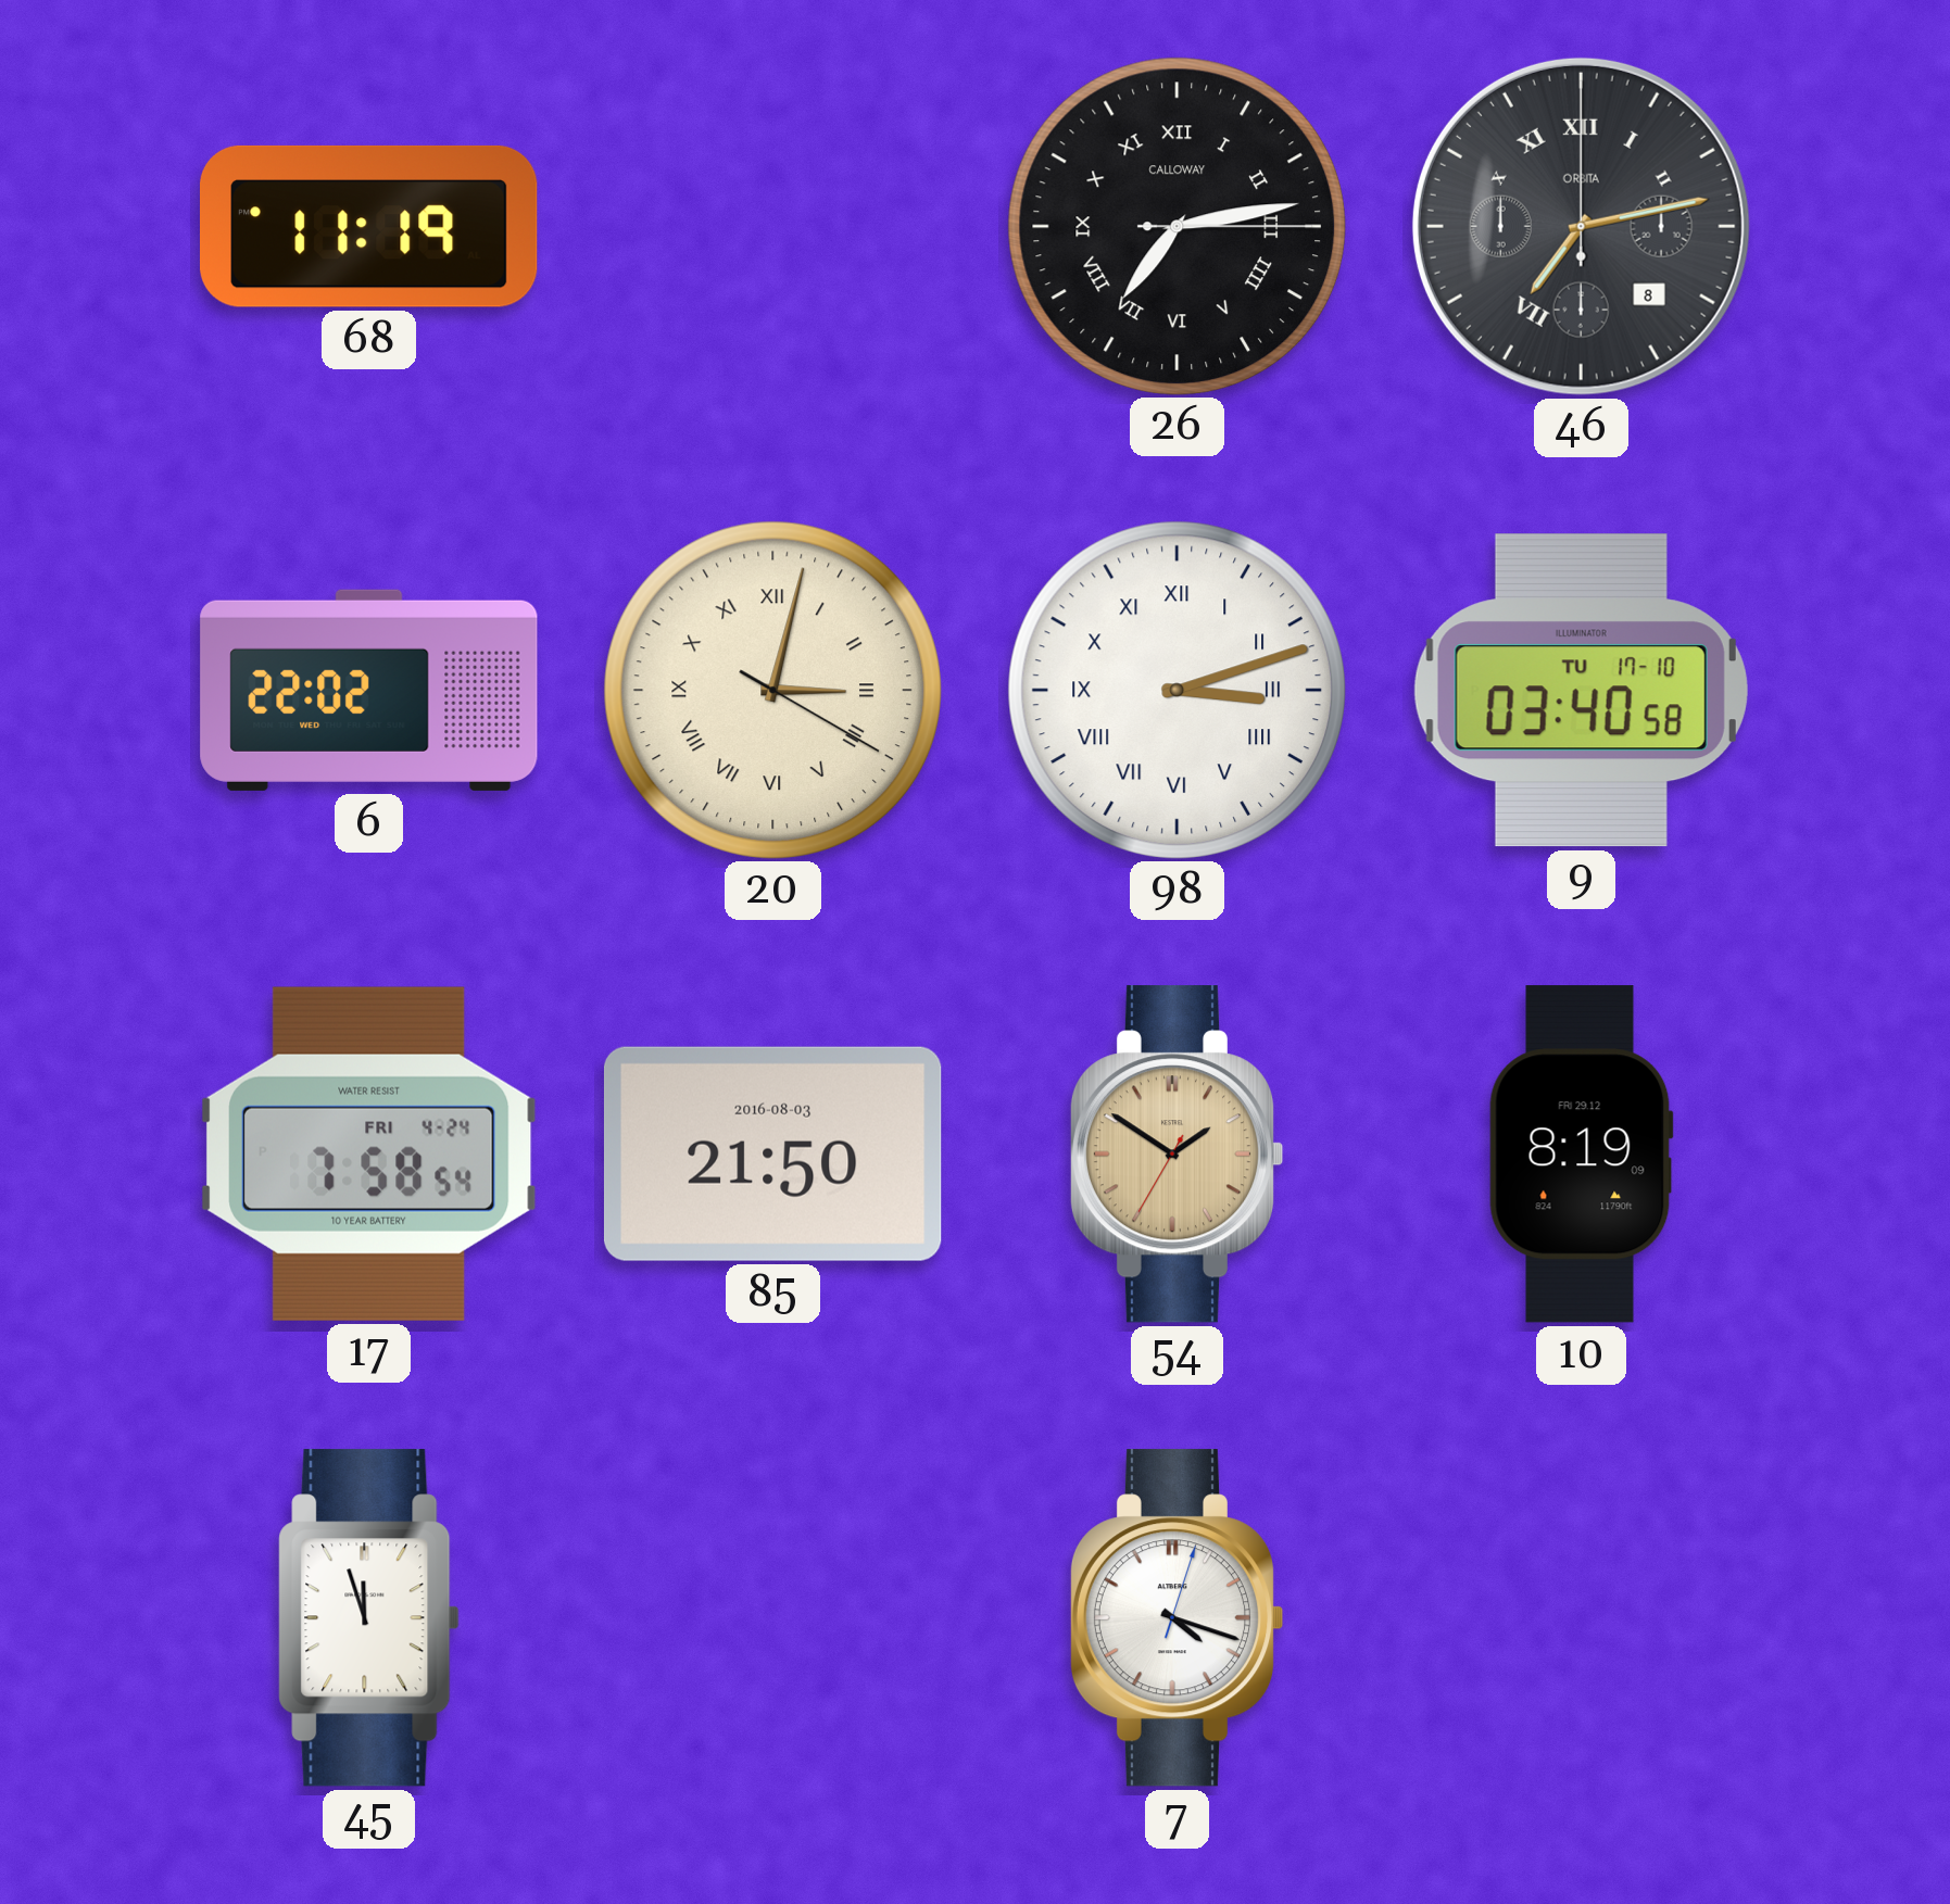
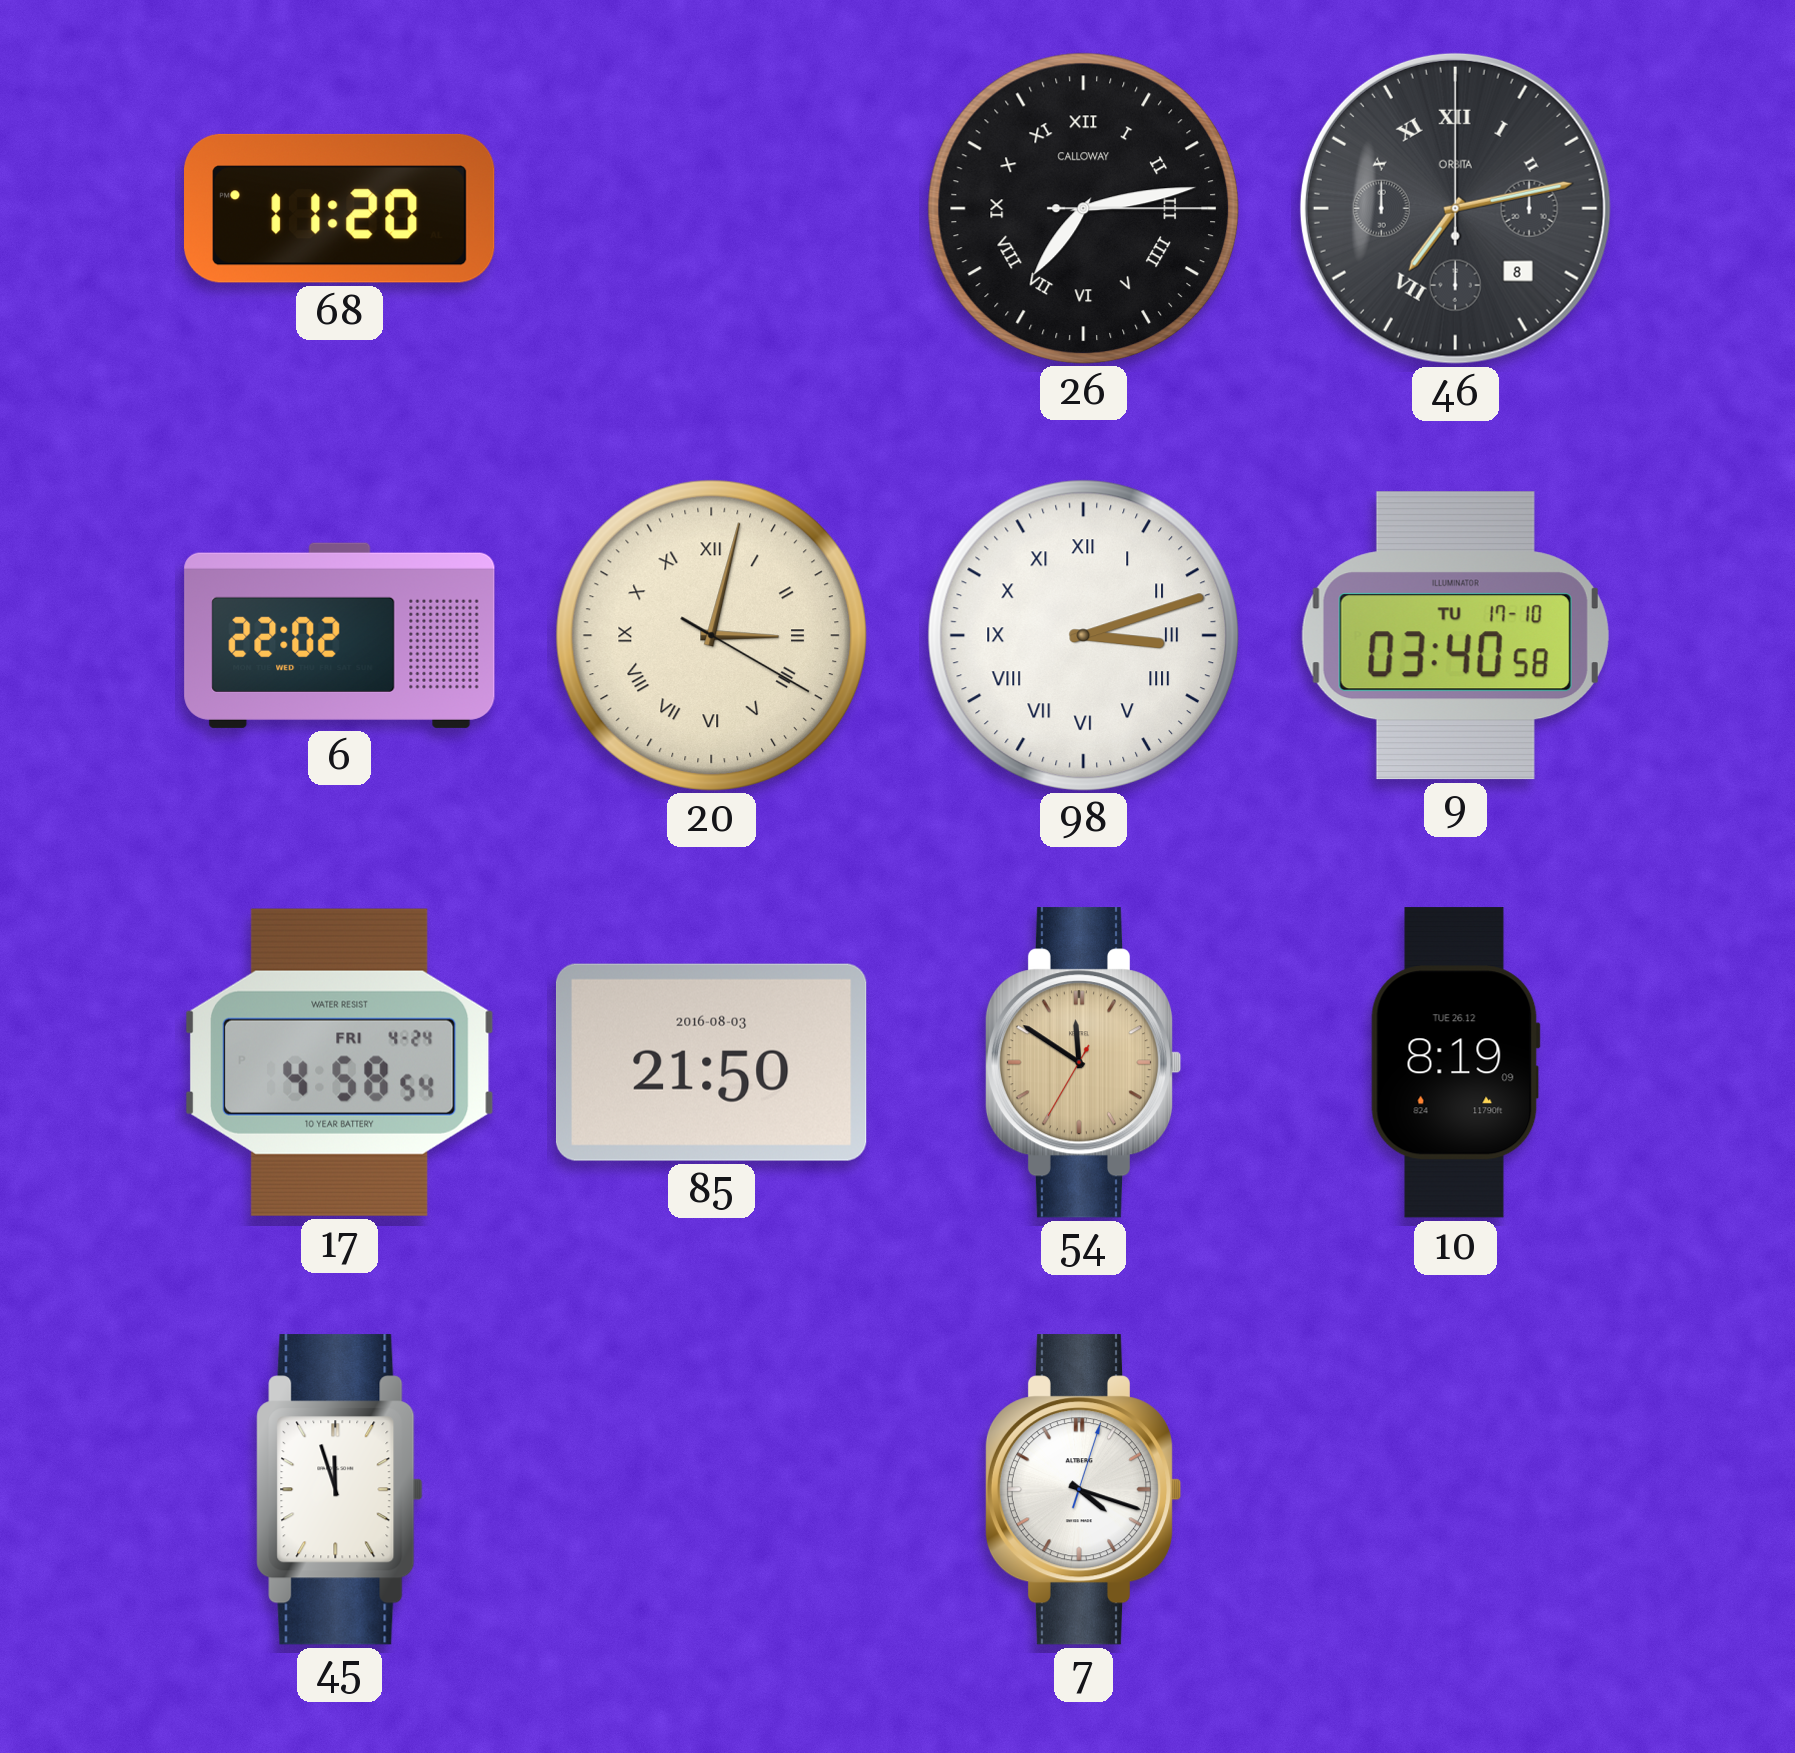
68: 11:19 -> 11:20
17: 7:58 -> 4:58
54: 1:50 -> 11:50
10 date: FRI 29.12 -> TUE 26.12
